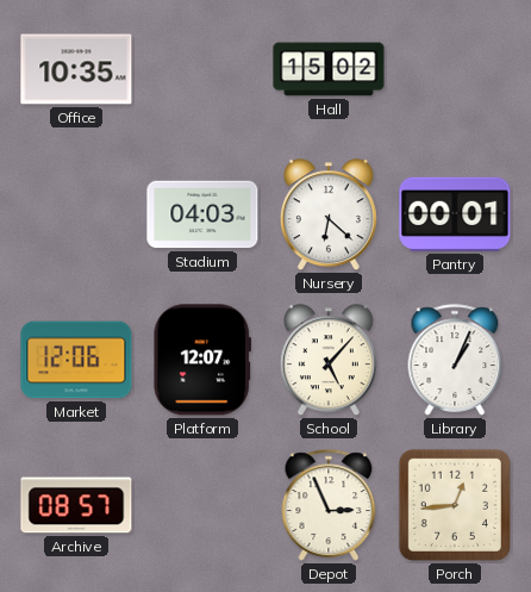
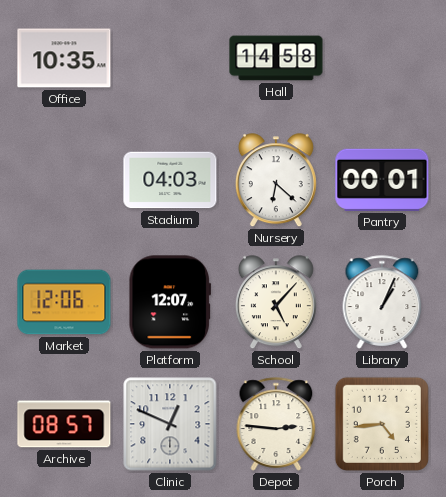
Hall: 15:02 -> 14:58
Clinic: none -> 12:49
Depot: 2:56 -> 2:46
Porch: 12:44 -> 4:44
